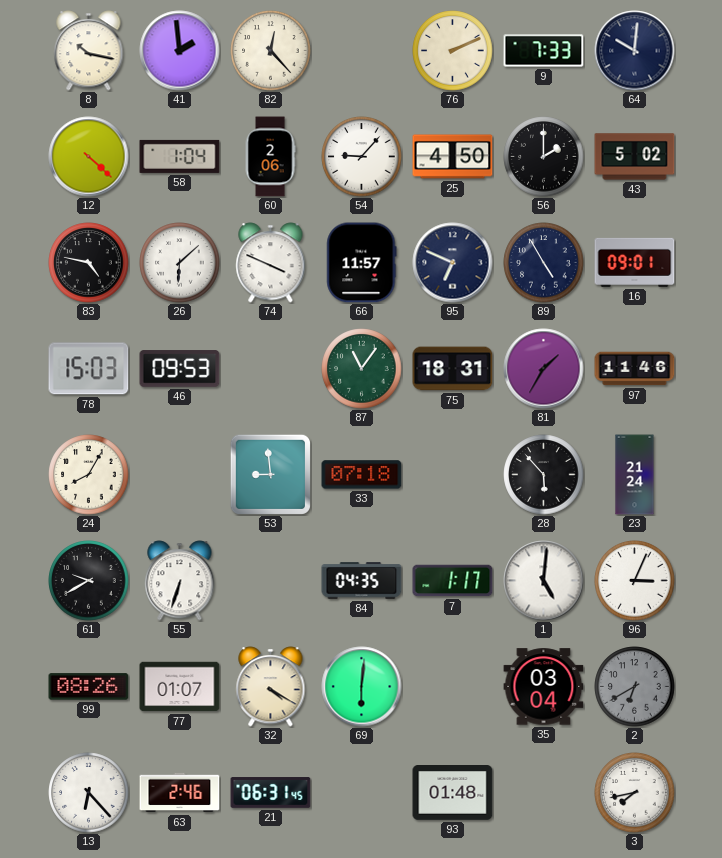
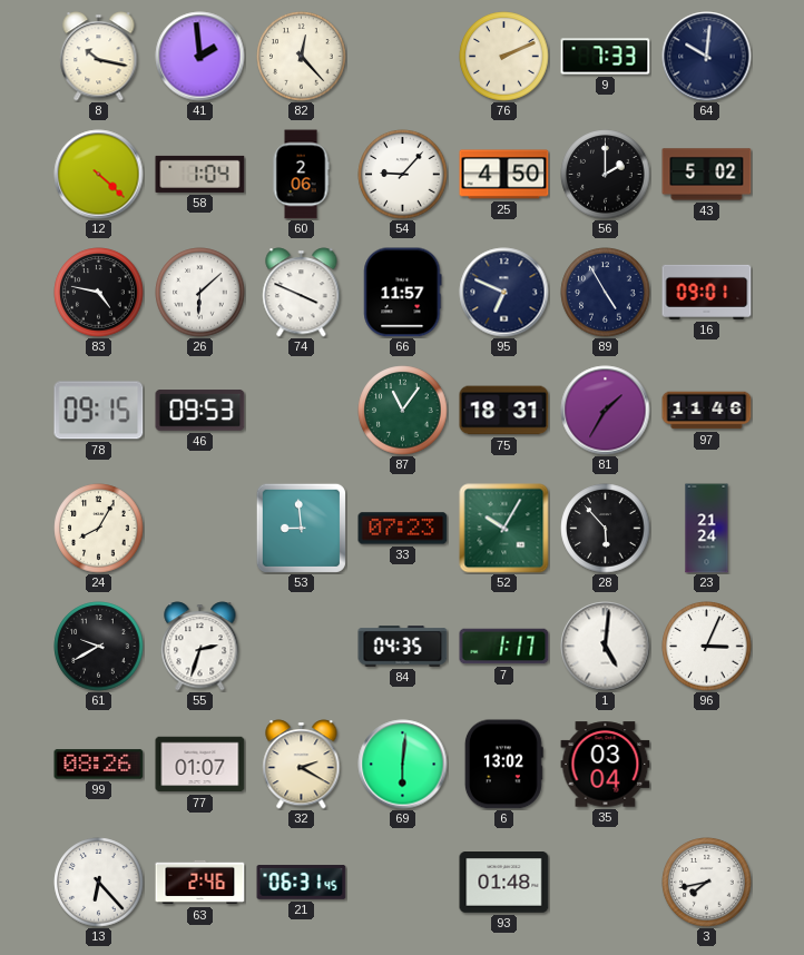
78: 15:03 -> 09:15
33: 07:18 -> 07:23
52: none -> 10:05
55: 6:33 -> 2:33
32: 4:20 -> 2:20
6: none -> 13:02
2: 6:40 -> none
